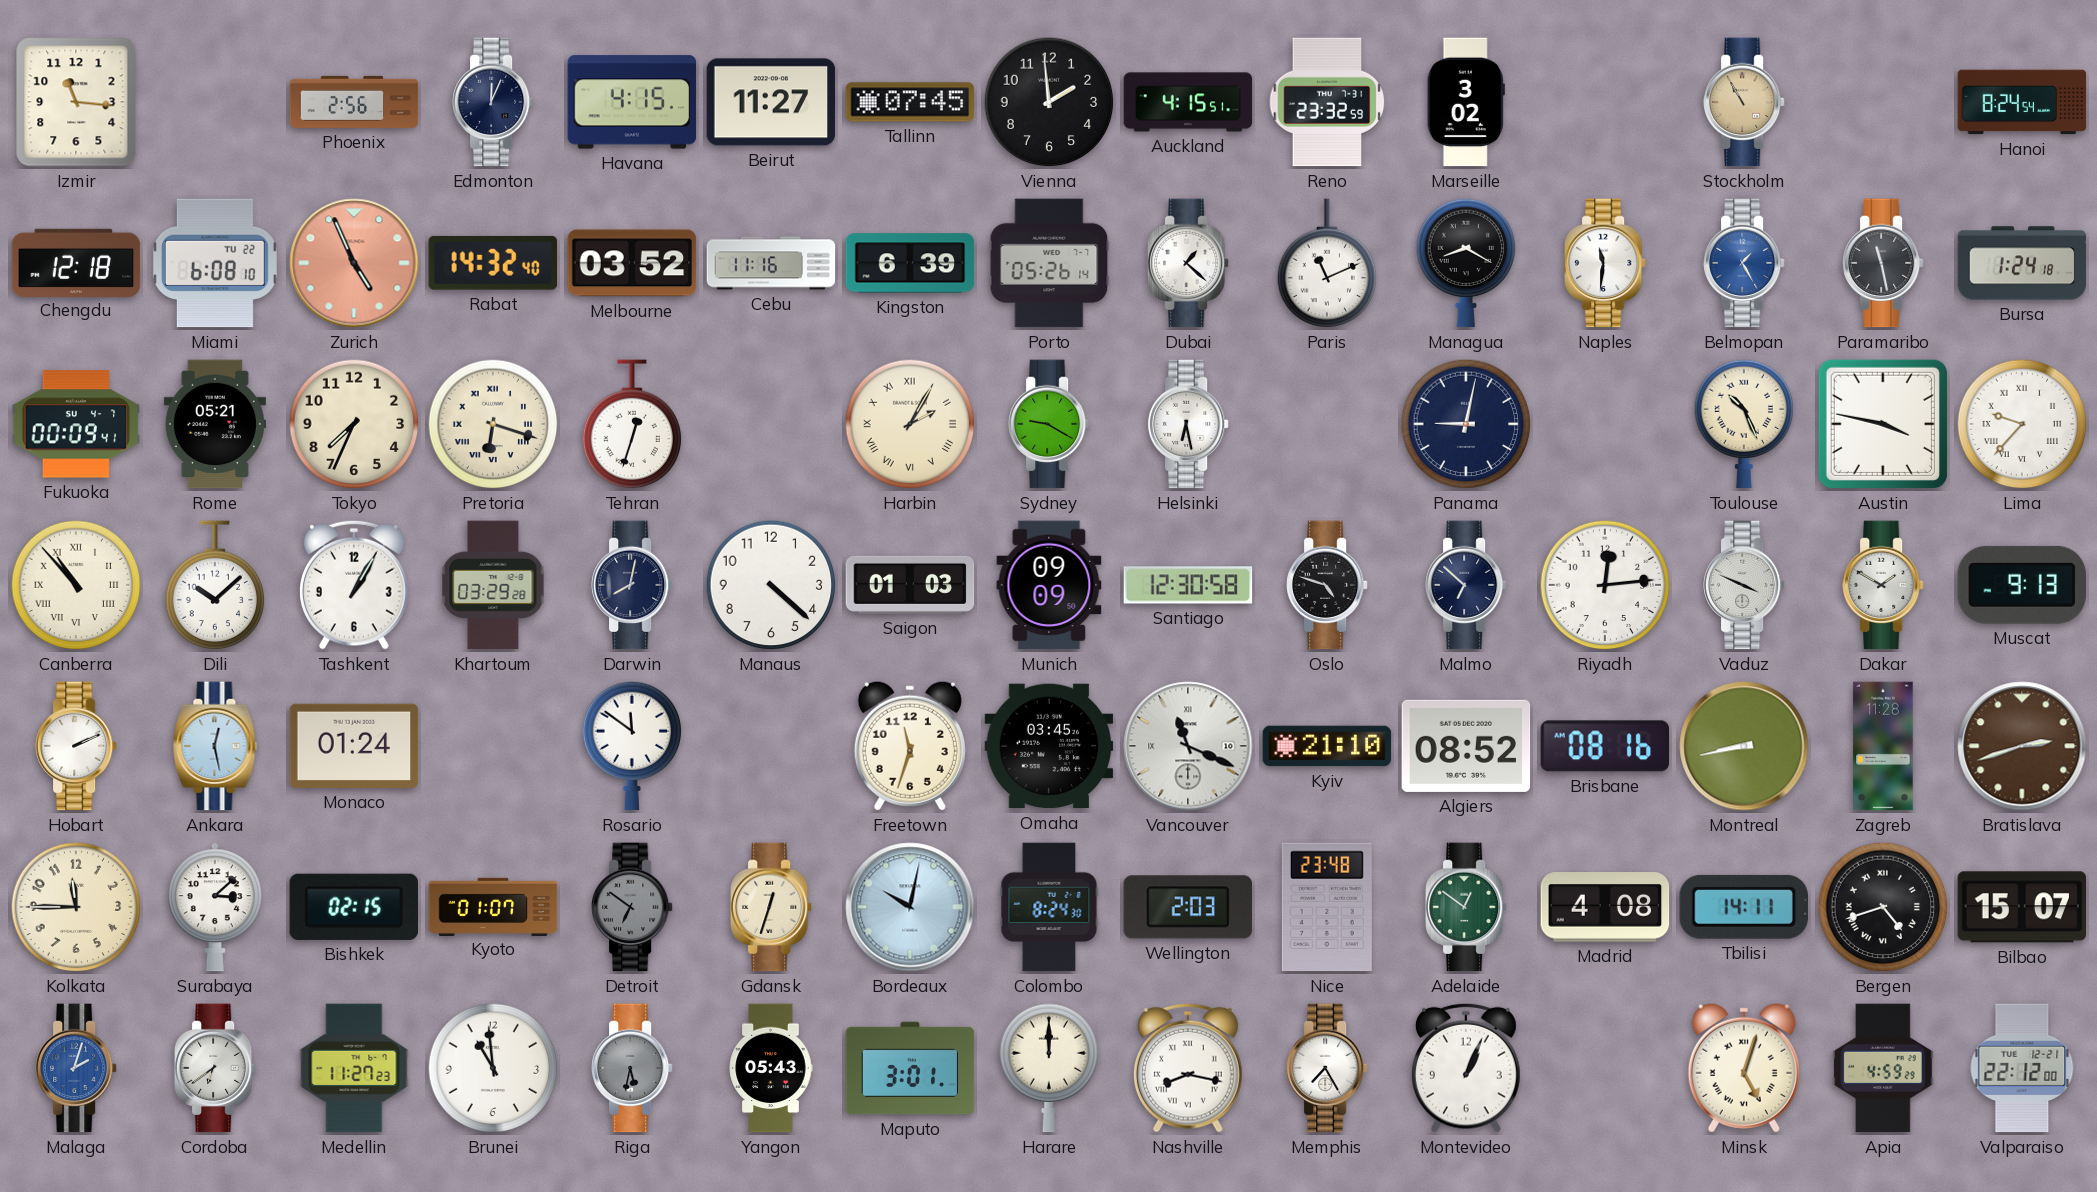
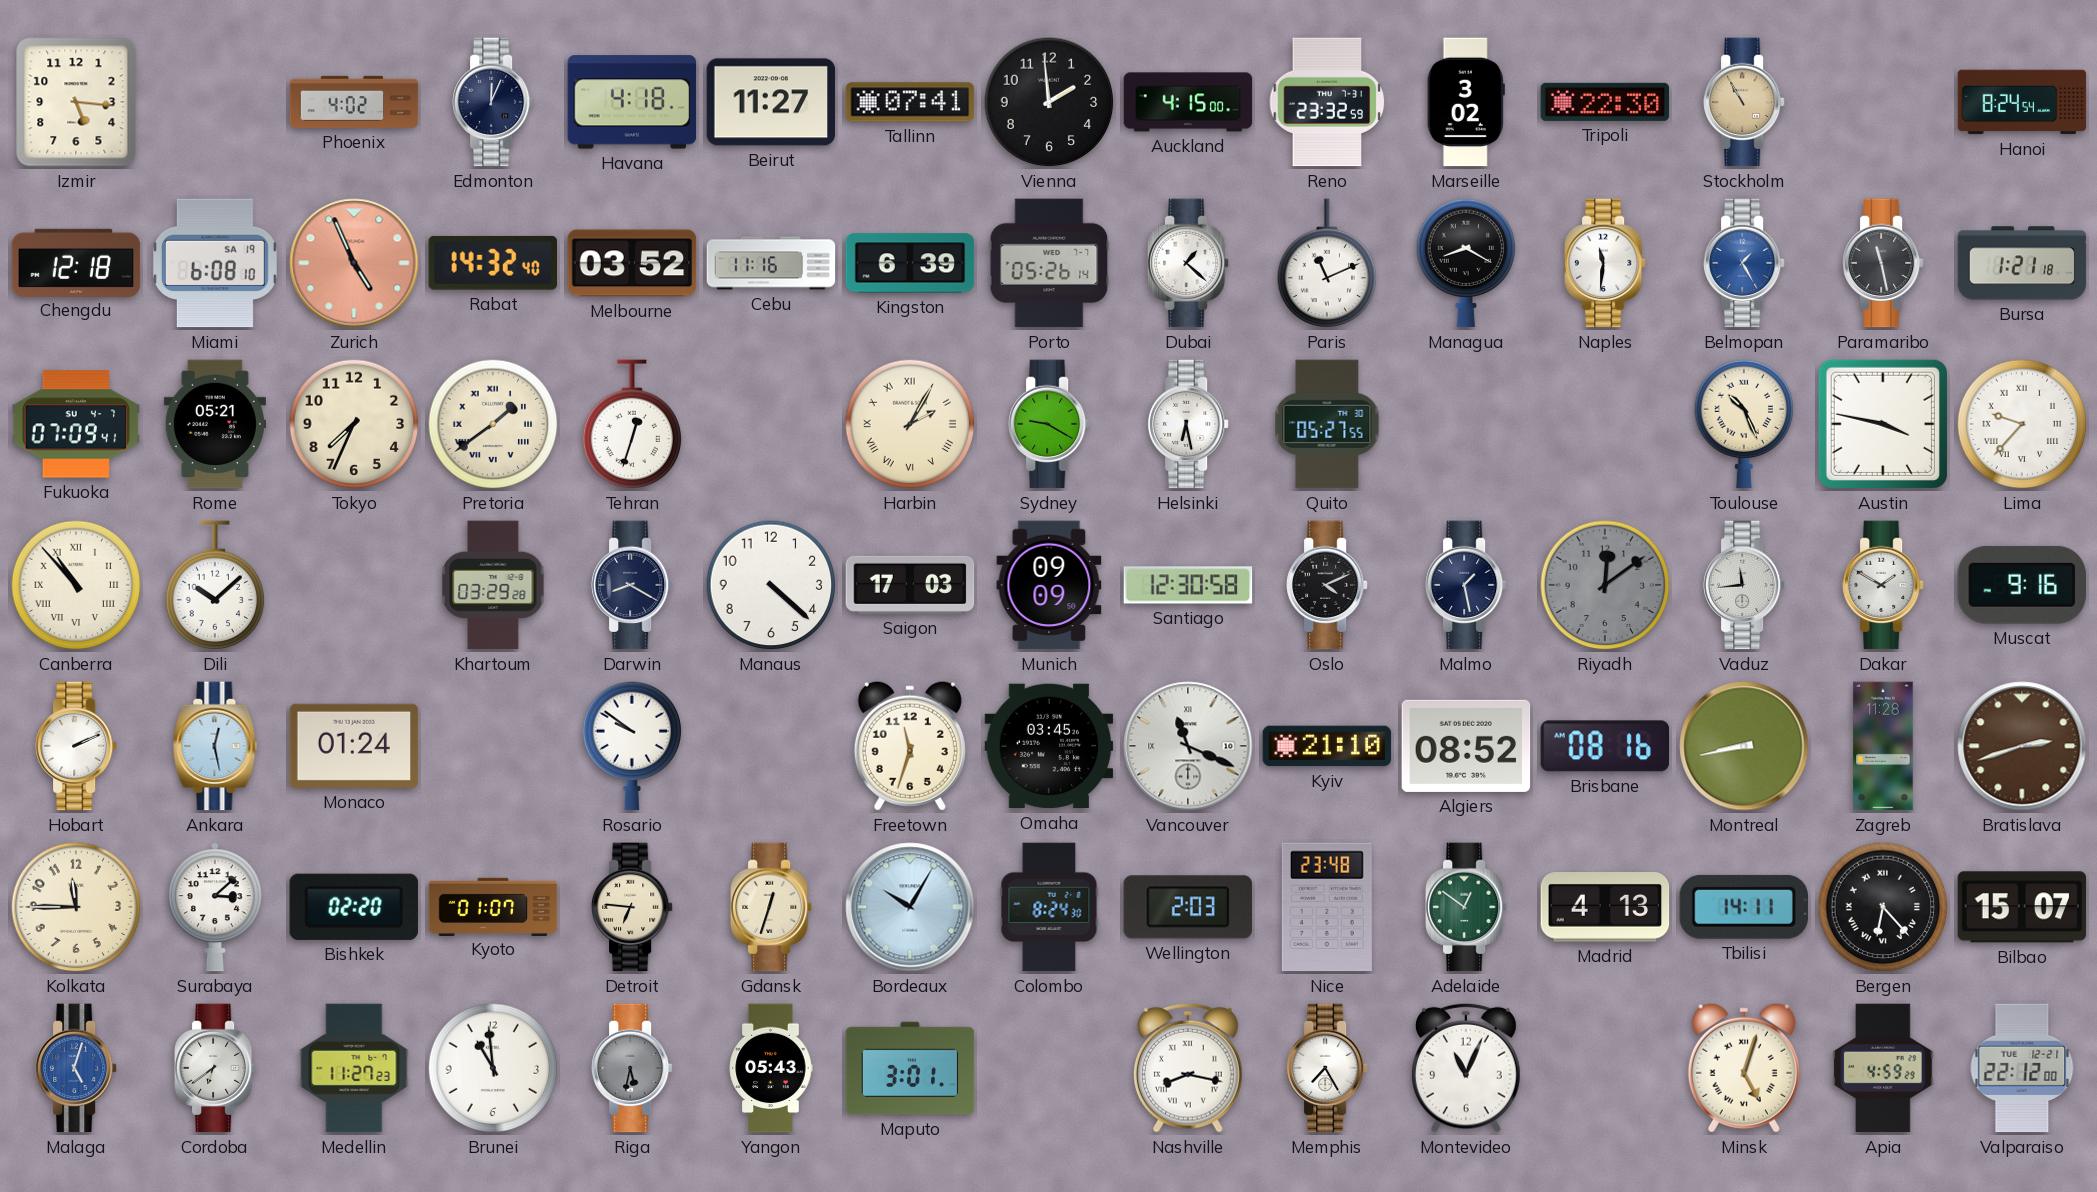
Izmir: 11:16 -> 5:16
Phoenix: 2:56 -> 4:02
Havana: 4:15 -> 4:18
Tallinn: 07:45 -> 07:41
Auckland: 4:15:51 -> 4:15:00
Tripoli: none -> 22:30
Miami date: TU 22 -> SA 19
Bursa: 1:24 -> 1:21
Fukuoka: 00:09 -> 07:09
Pretoria: 6:18 -> 1:39
Quito: none -> 05:27
Panama: 9:02 -> none
Tashkent: 1:05 -> none
Darwin: 8:02 -> 8:20
Saigon: 01:03 -> 17:03
Oslo: 4:48 -> 4:11
Malmo: 6:52 -> 1:28
Riyadh: 12:14 -> 12:09
Riyadh dial: white -> grey
Vaduz: 3:49 -> 11:44
Muscat: 9:13 -> 9:16
Rosario: 11:51 -> 9:51
Bishkek: 02:15 -> 02:20
Detroit: 6:51 -> 6:46
Detroit dial: grey -> cream
Bordeaux: 10:02 -> 10:05
Madrid: 4:08 -> 4:13
Bergen: 4:42 -> 6:23
Malaga: 2:03 -> 5:03
Harare: 12:00 -> none
Montevideo: 1:04 -> 11:04
